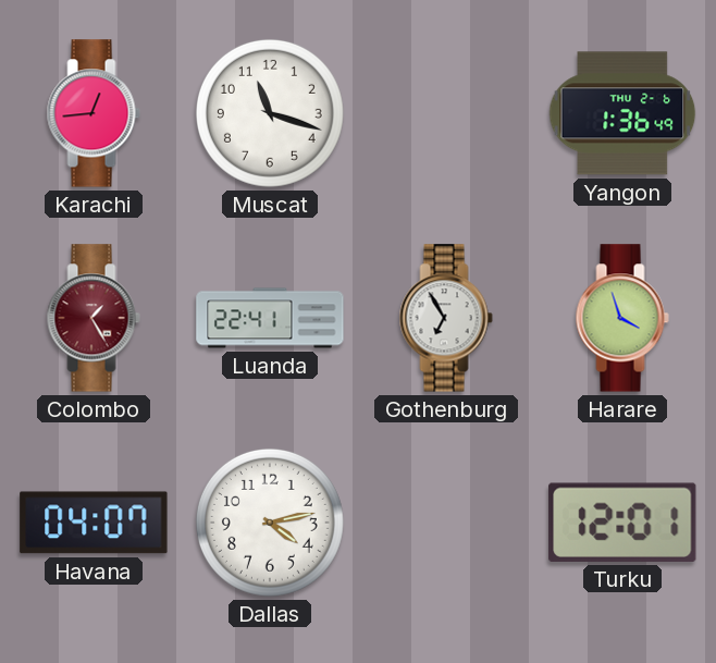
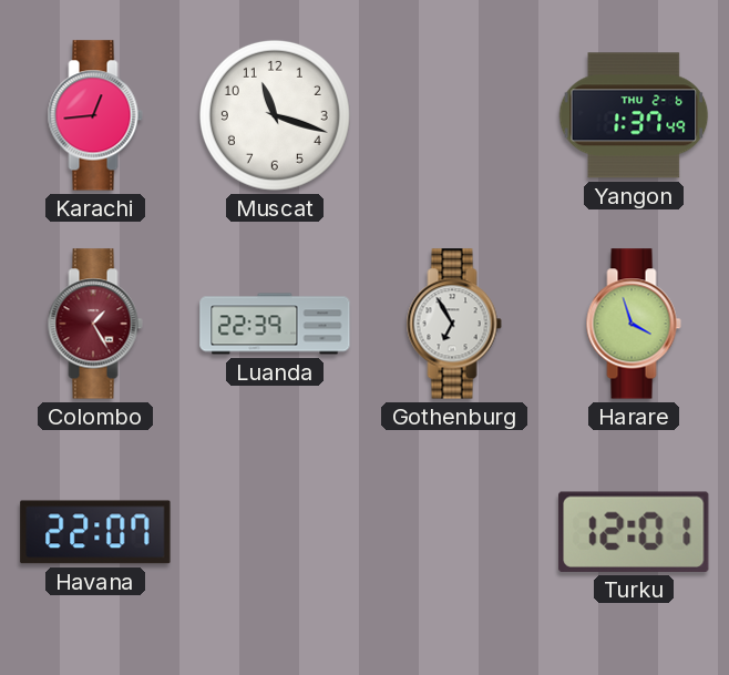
Yangon: 1:36 -> 1:37
Luanda: 22:41 -> 22:39
Havana: 04:07 -> 22:07
Dallas: 4:13 -> none
